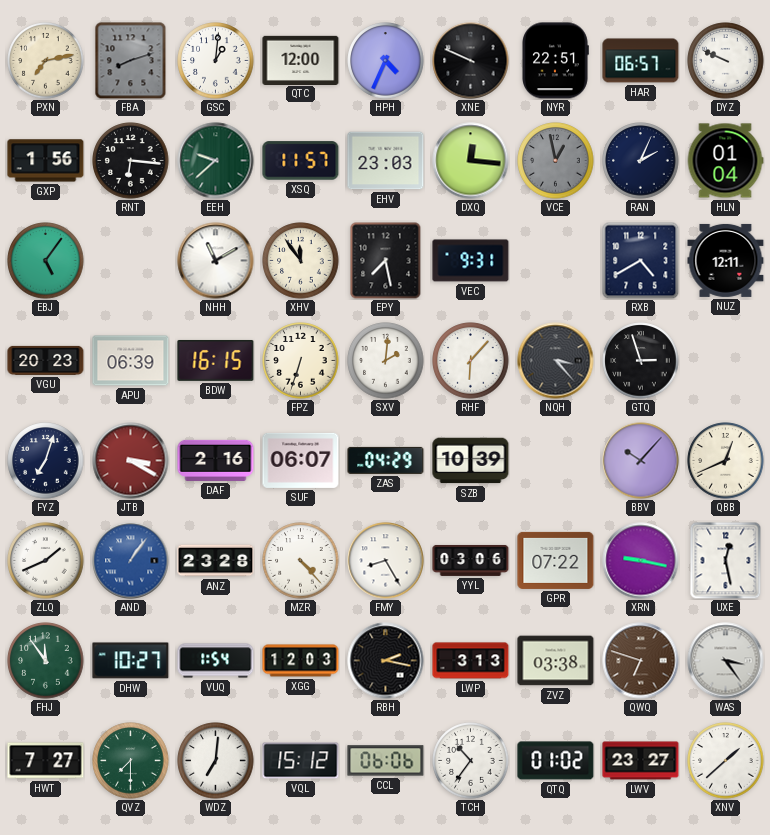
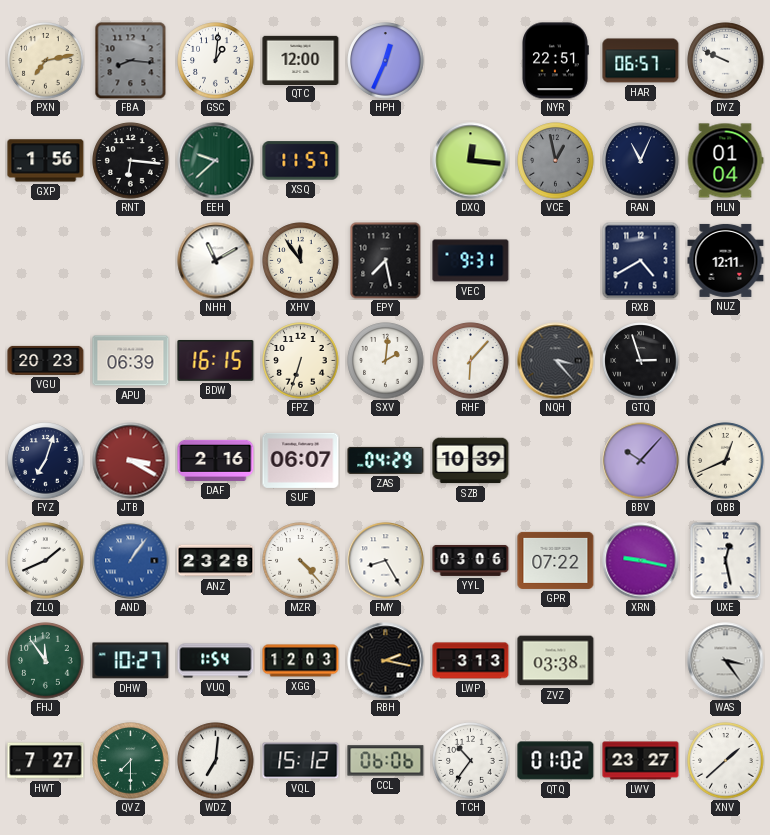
FBA: 8:12 -> 8:16
HPH: 4:34 -> 12:34
XNE: 9:49 -> none
EHV: 23:03 -> none
RAN: 2:04 -> 11:04
EBJ: 5:06 -> none
QWQ: 6:48 -> none
